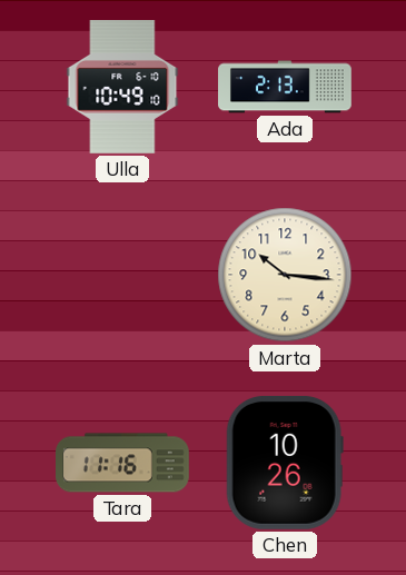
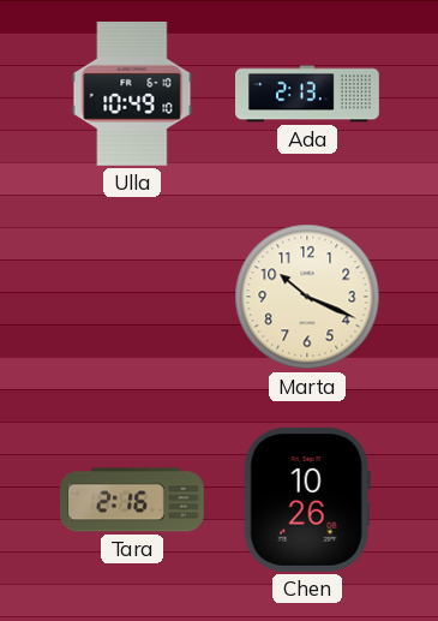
Marta: 10:16 -> 10:19
Tara: 11:16 -> 2:16
